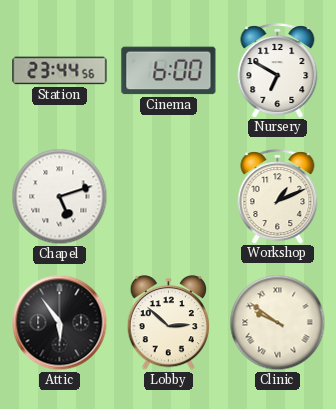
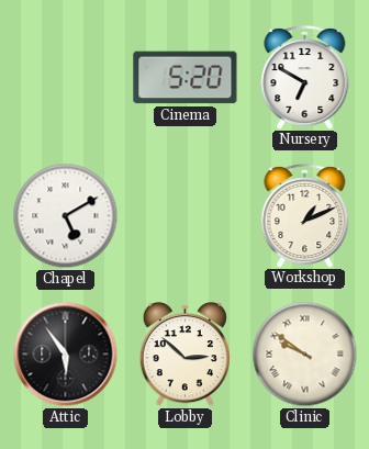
Station: 23:44 -> none
Cinema: 6:00 -> 5:20
Chapel: 5:12 -> 5:10
